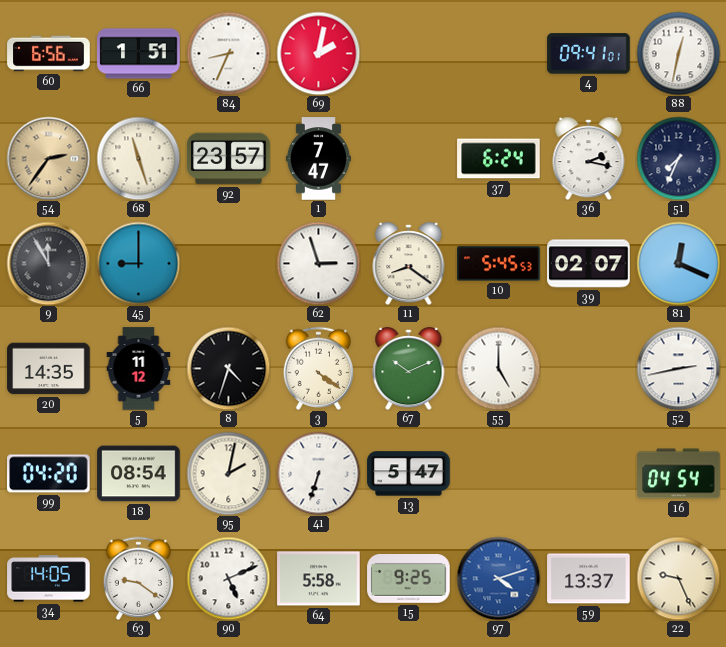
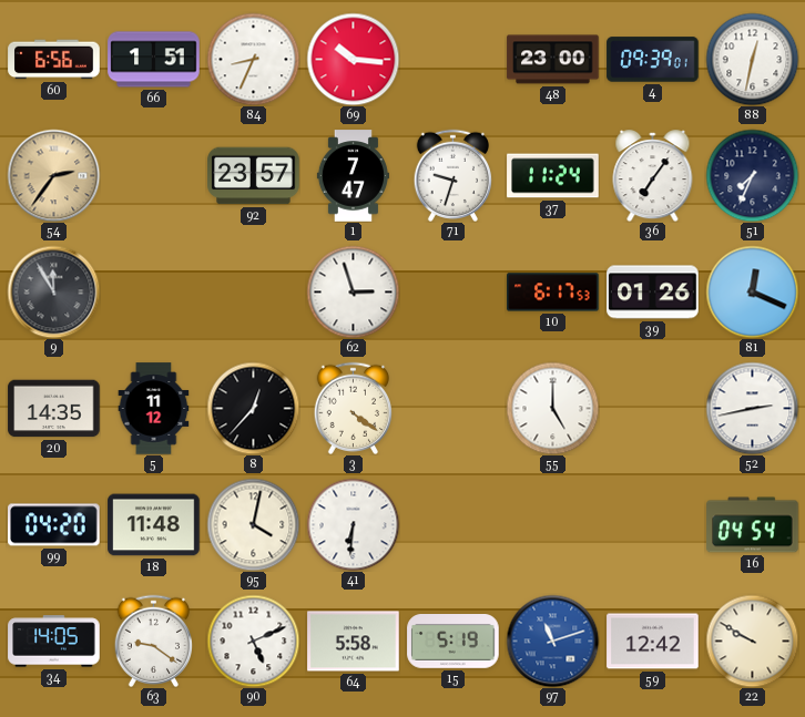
69: 2:02 -> 10:16
48: none -> 23:00
4: 09:41 -> 09:39
68: 11:27 -> none
71: none -> 9:33
37: 6:24 -> 11:24
36: 2:17 -> 7:06
45: 9:00 -> none
11: 8:21 -> none
10: 5:45 -> 6:17
39: 02:07 -> 01:26
8: 4:33 -> 12:37
67: 10:11 -> none
18: 08:54 -> 11:48
95: 2:02 -> 4:02
41: 6:33 -> 6:31
13: 5:47 -> none
15: 9:25 -> 5:19
97: 4:12 -> 11:12
59: 13:37 -> 12:42
22: 9:26 -> 9:50
